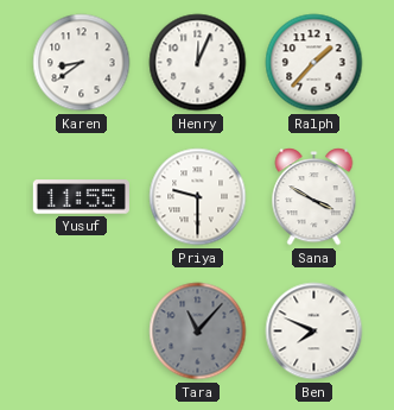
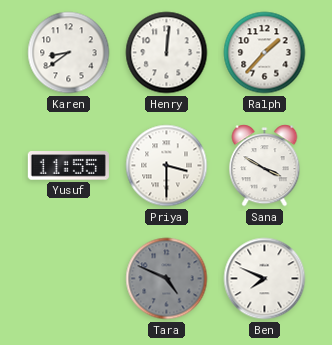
Henry: 12:04 -> 12:01
Priya: 9:30 -> 3:30
Tara: 11:07 -> 4:49
